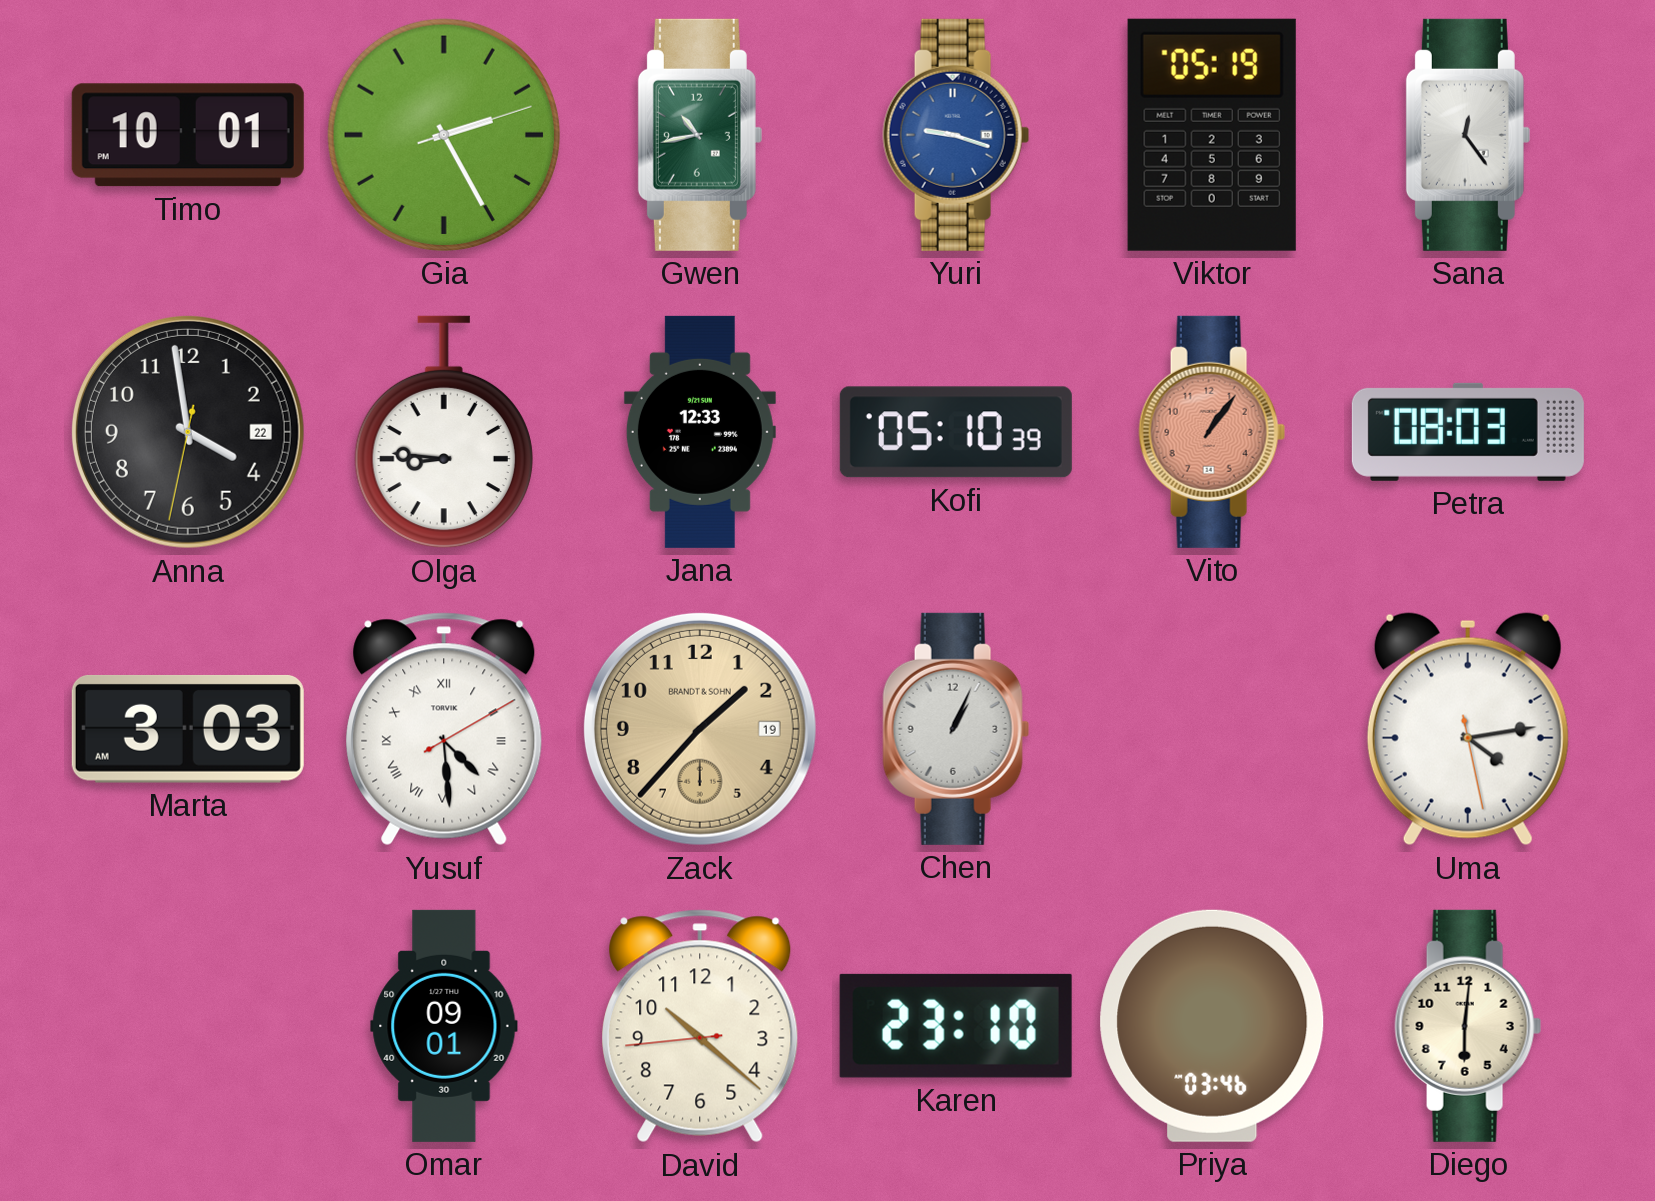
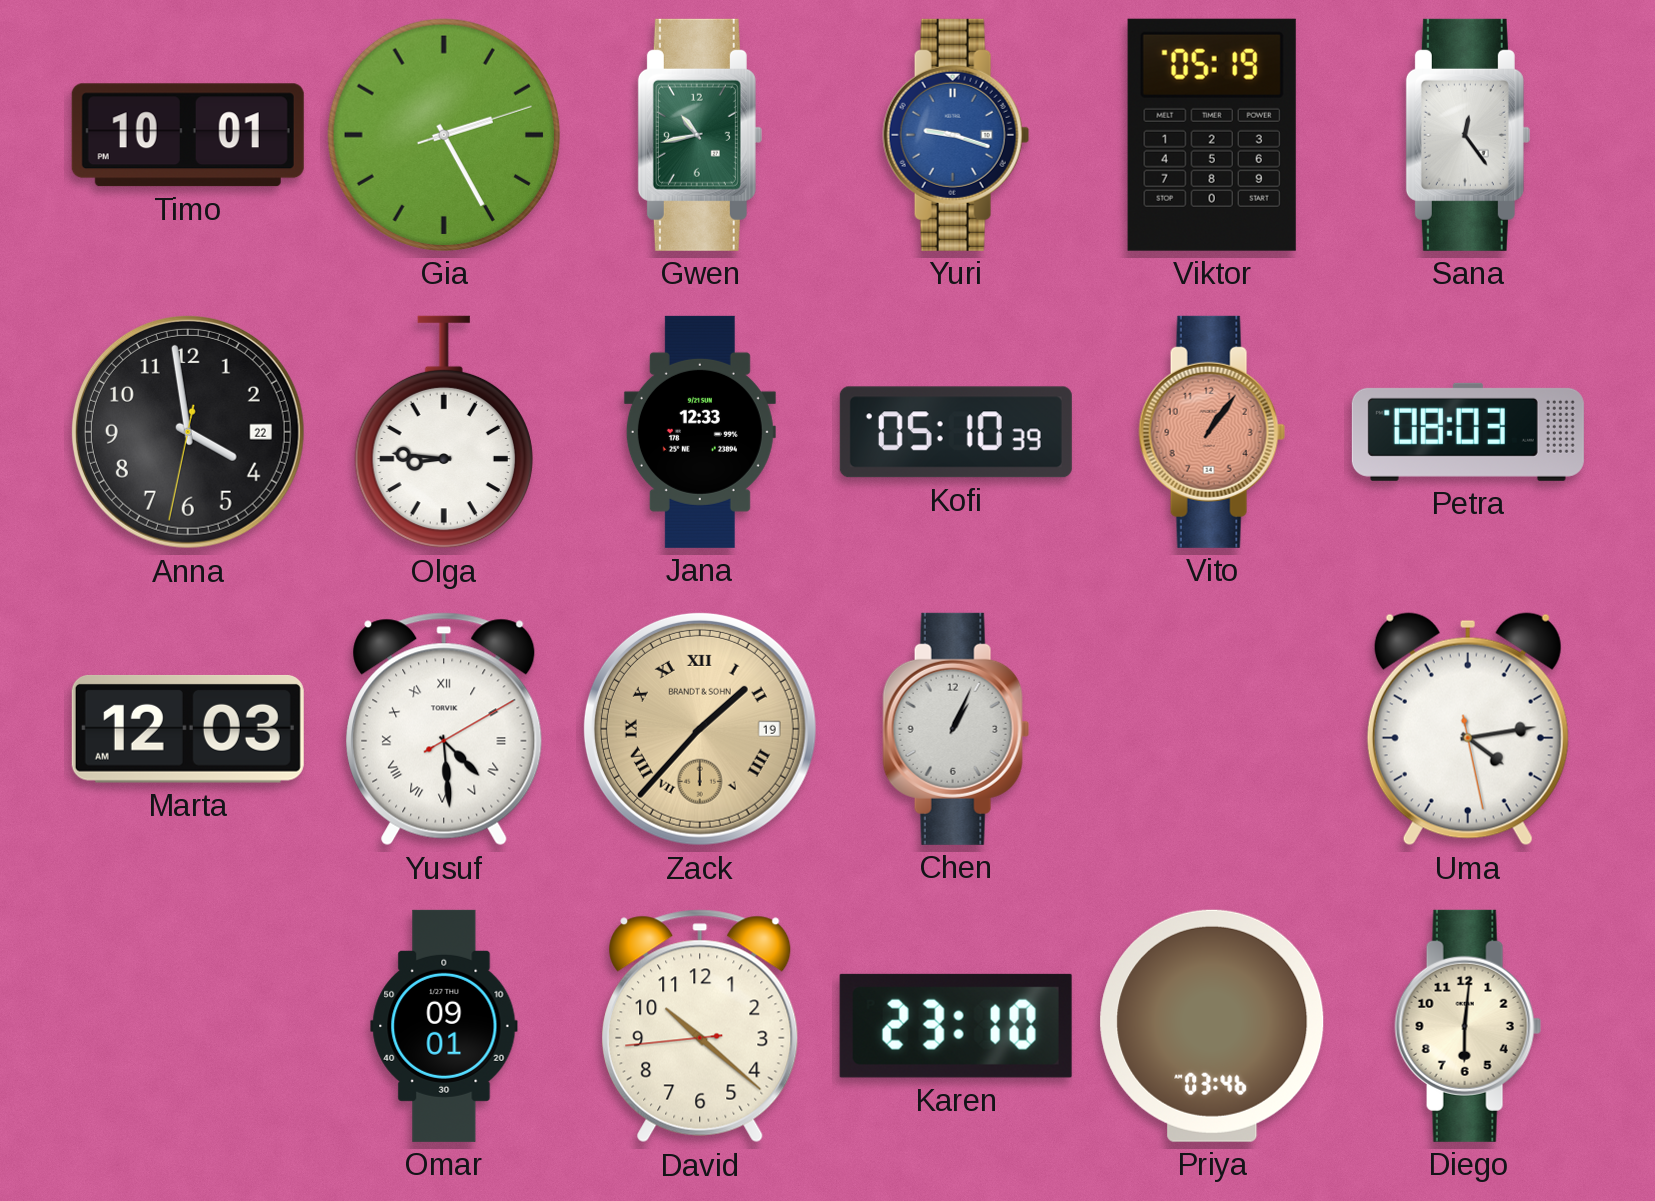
Marta: 3:03 -> 12:03
Zack numerals: Arabic -> Roman
